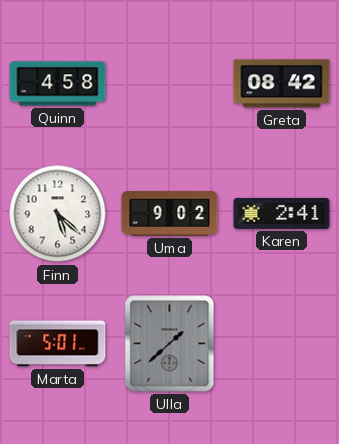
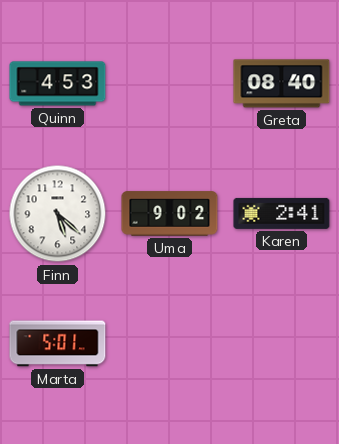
Quinn: 4:58 -> 4:53
Greta: 08:42 -> 08:40
Ulla: 1:38 -> none
